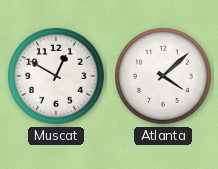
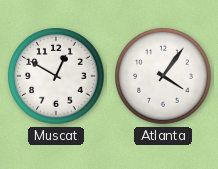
Atlanta: 4:08 -> 4:06
